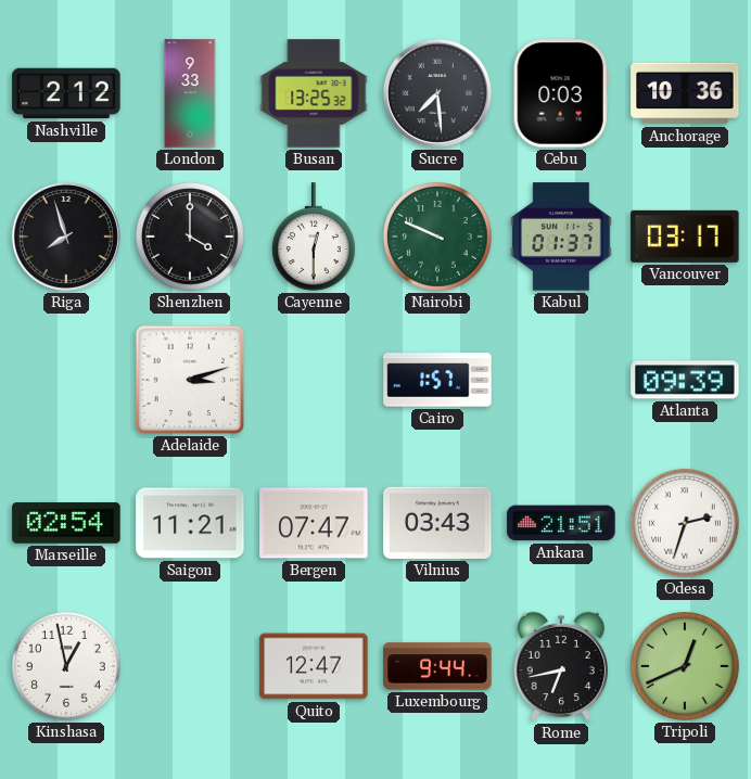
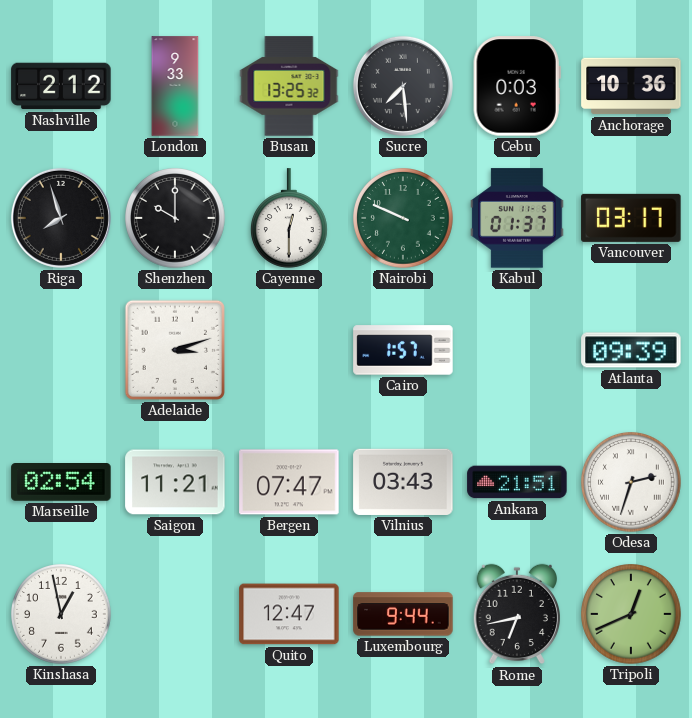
Shenzhen: 4:00 -> 10:00
